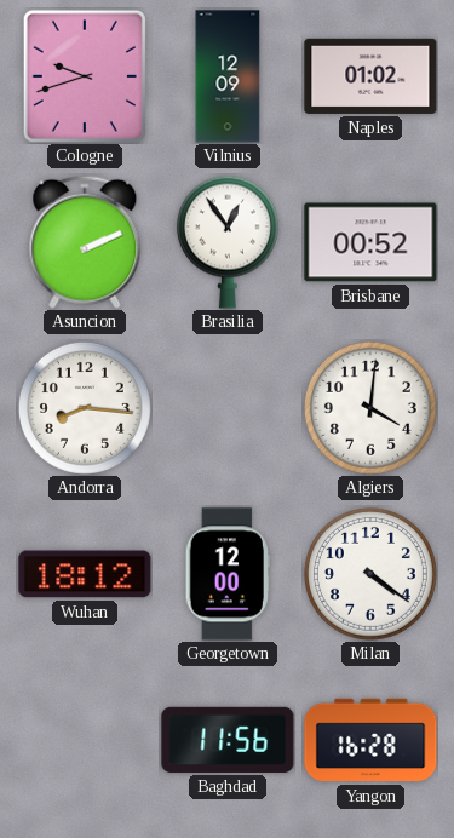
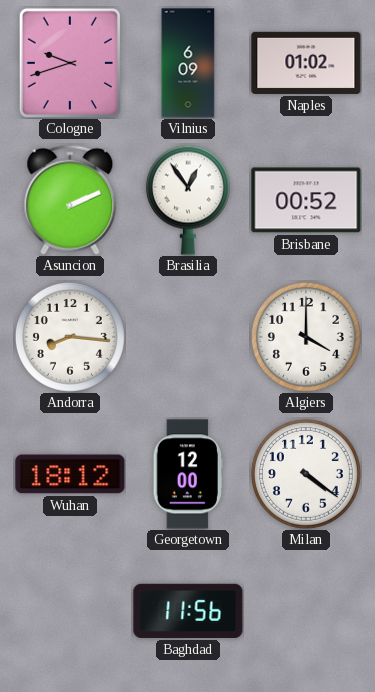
Vilnius: 12:09 -> 6:09
Algiers: 4:01 -> 4:00
Yangon: 16:28 -> none
